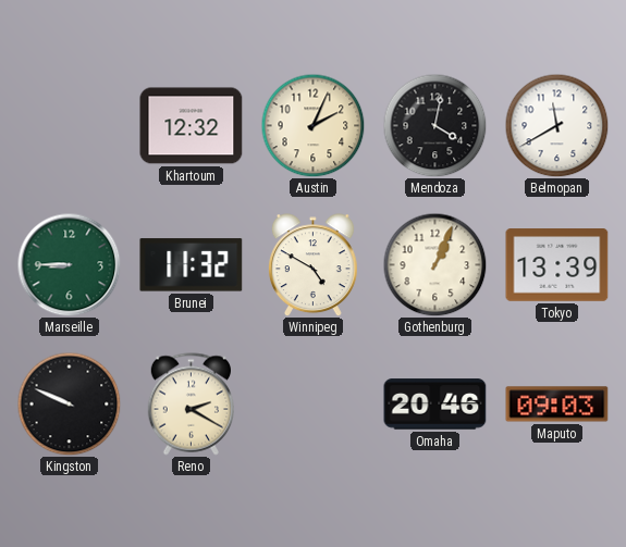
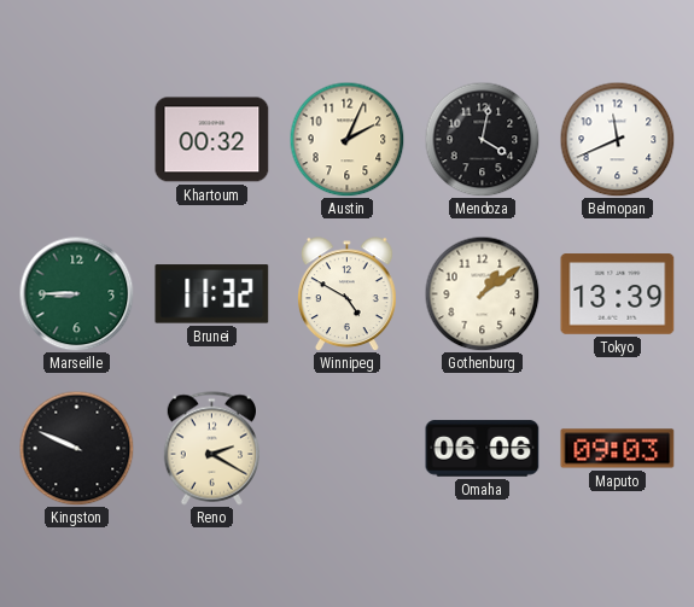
Khartoum: 12:32 -> 00:32
Belmopan: 11:40 -> 11:41
Gothenburg: 1:04 -> 1:09
Omaha: 20:46 -> 06:06
